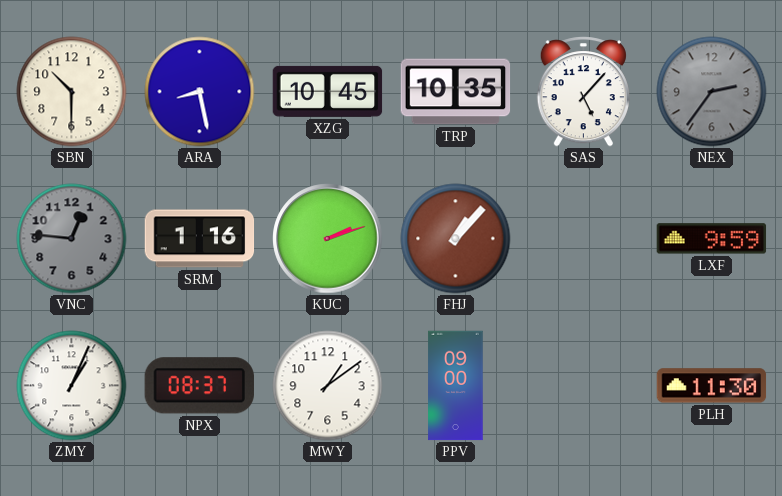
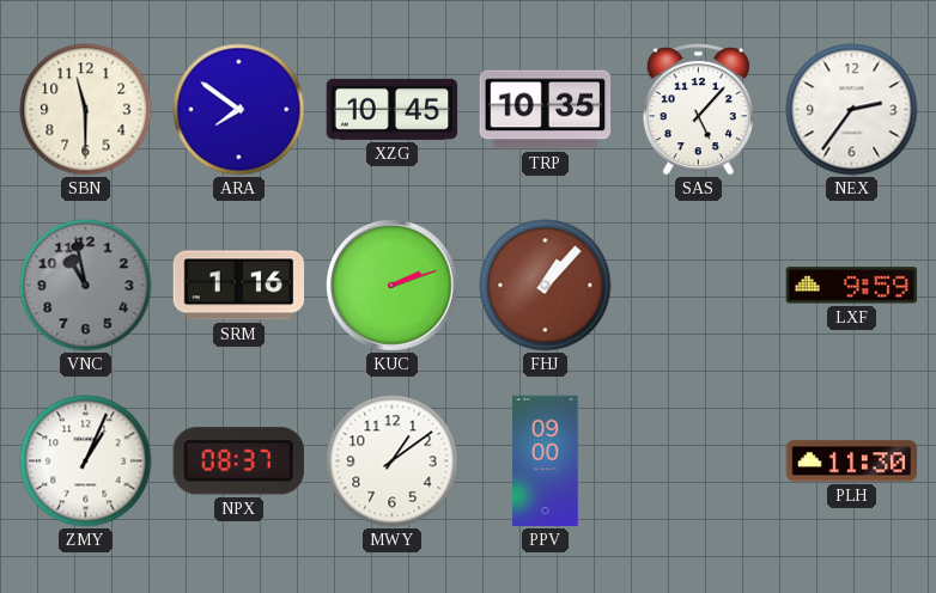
SBN: 10:30 -> 11:30
ARA: 8:28 -> 7:51
NEX dial: grey -> white
VNC: 12:46 -> 10:58
